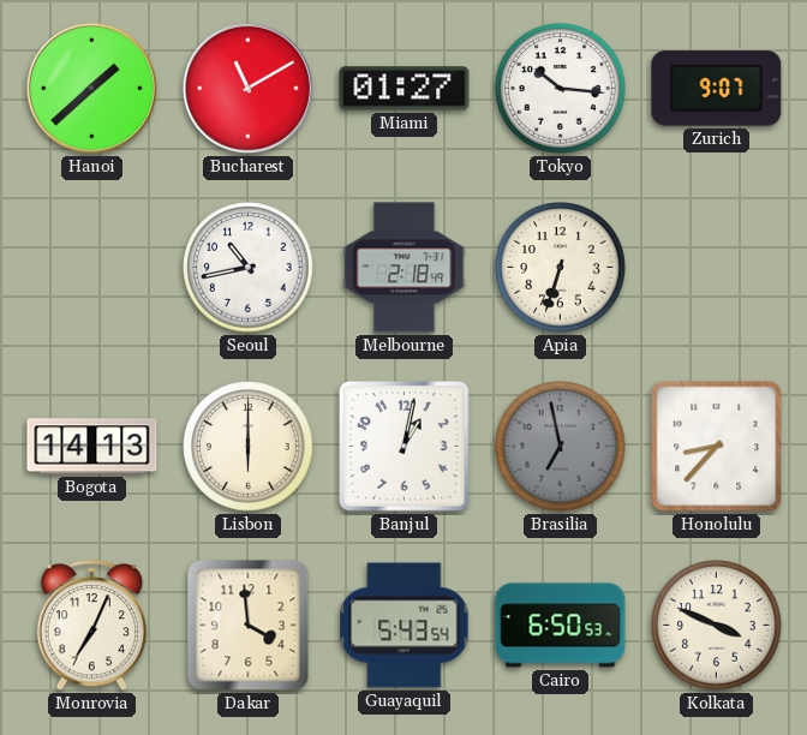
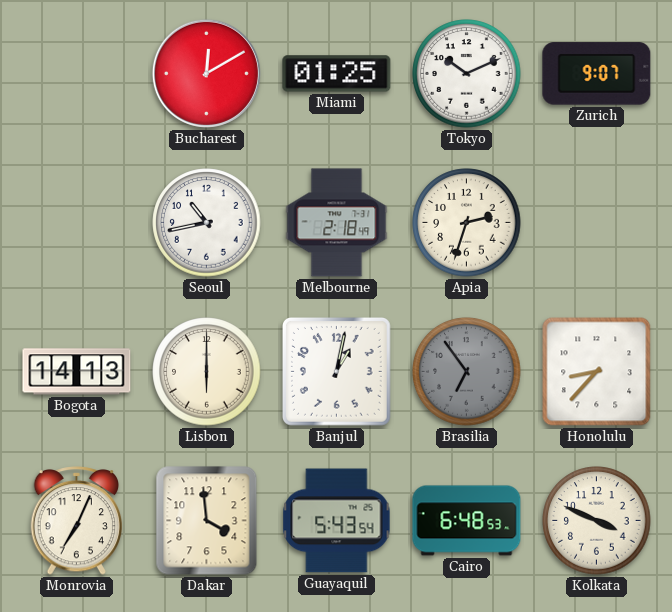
Hanoi: 1:38 -> none
Bucharest: 11:10 -> 12:10
Miami: 01:27 -> 01:25
Tokyo: 10:16 -> 10:11
Apia: 6:33 -> 2:33
Brasilia: 6:58 -> 6:54
Cairo: 6:50 -> 6:48
